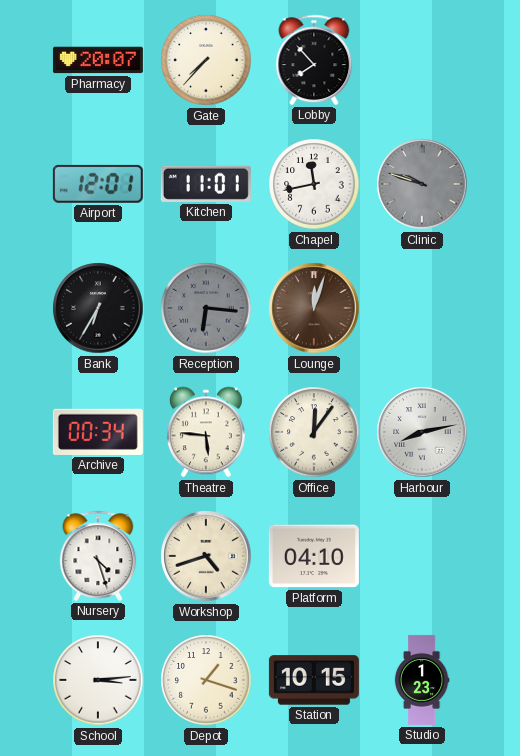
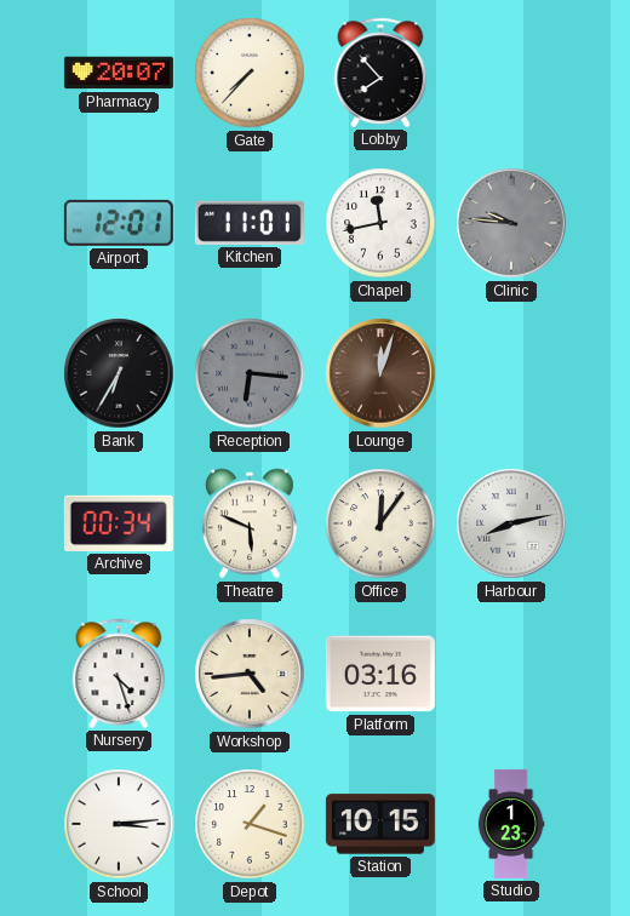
Clinic: 9:48 -> 9:46
Theatre: 5:46 -> 5:49
Workshop: 4:42 -> 4:44
Platform: 04:10 -> 03:16
